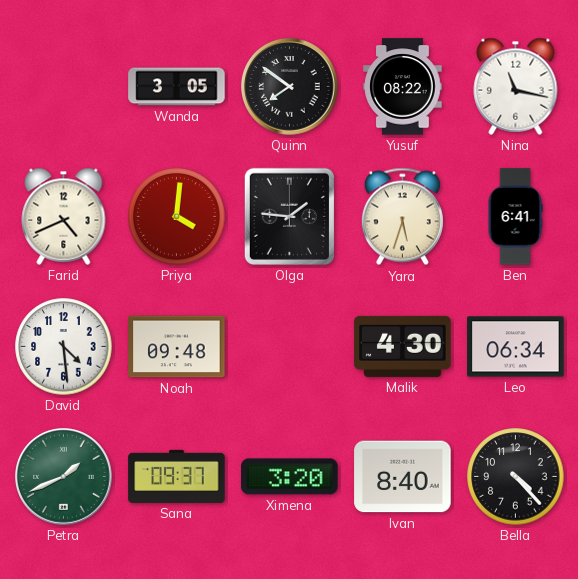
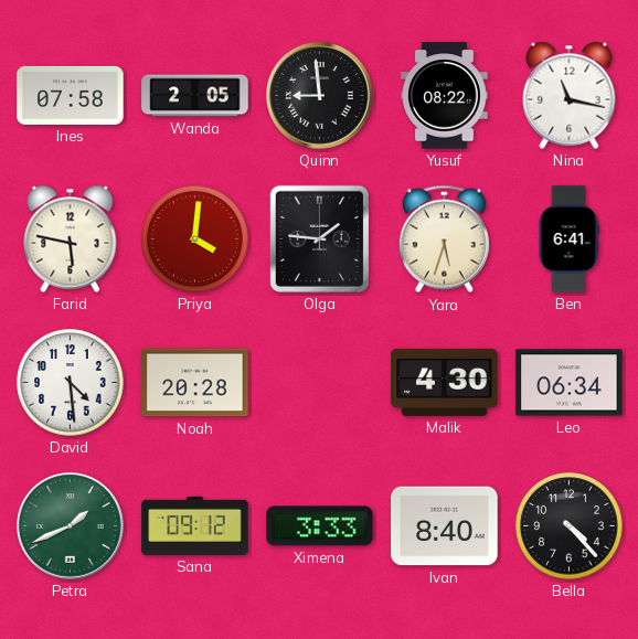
Ines: none -> 07:58
Wanda: 3:05 -> 2:05
Quinn: 7:51 -> 8:59
Farid: 4:41 -> 5:47
Noah: 09:48 -> 20:28
Sana: 09:37 -> 09:12
Ximena: 3:20 -> 3:33
